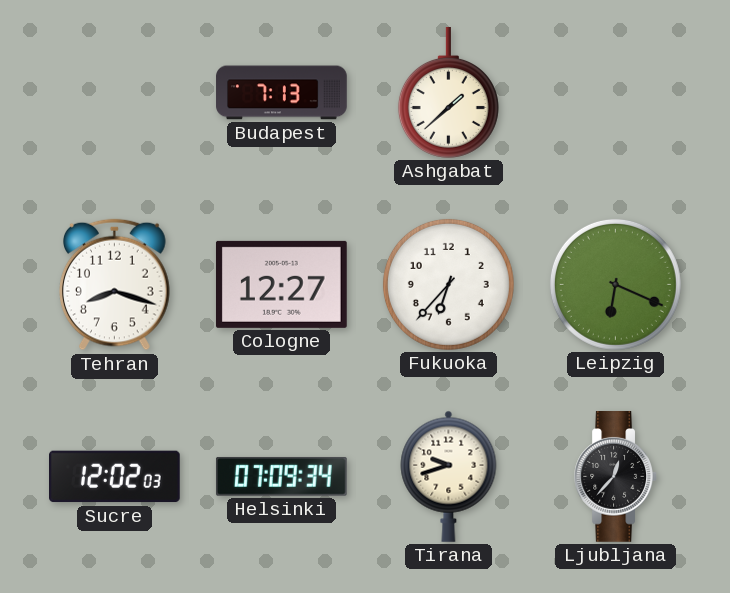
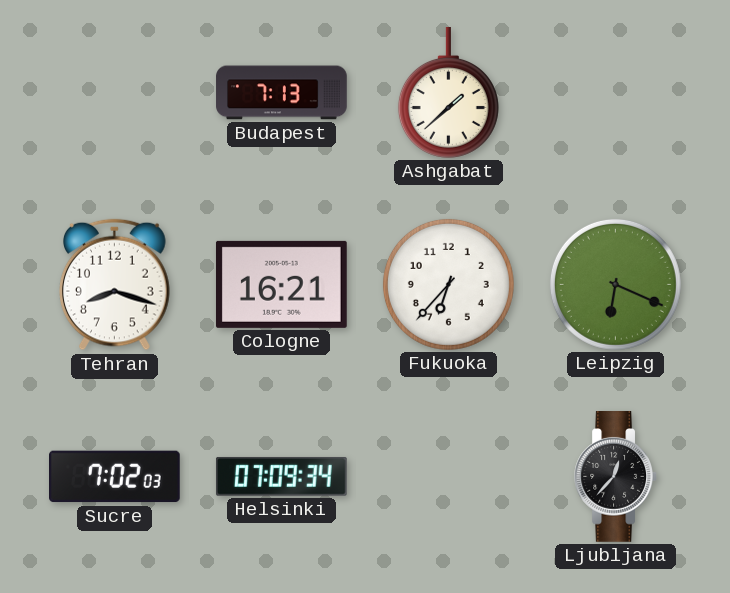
Cologne: 12:27 -> 16:21
Sucre: 12:02 -> 7:02
Tirana: 9:42 -> none
